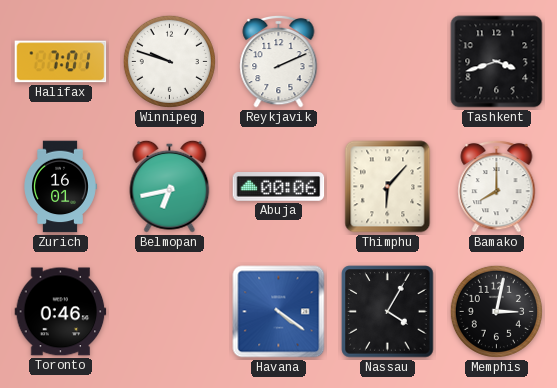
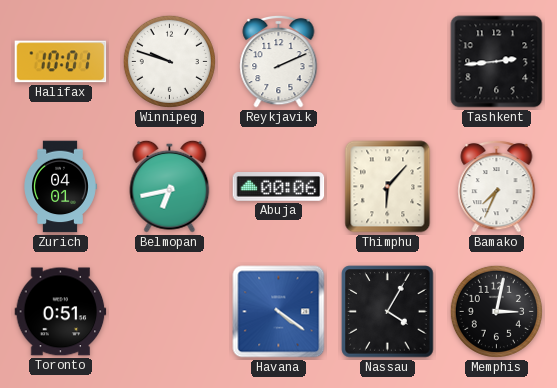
Halifax: 7:01 -> 10:01
Tashkent: 3:42 -> 2:44
Zurich: 16:01 -> 04:01
Bamako: 8:00 -> 7:34
Toronto: 0:46 -> 0:51
